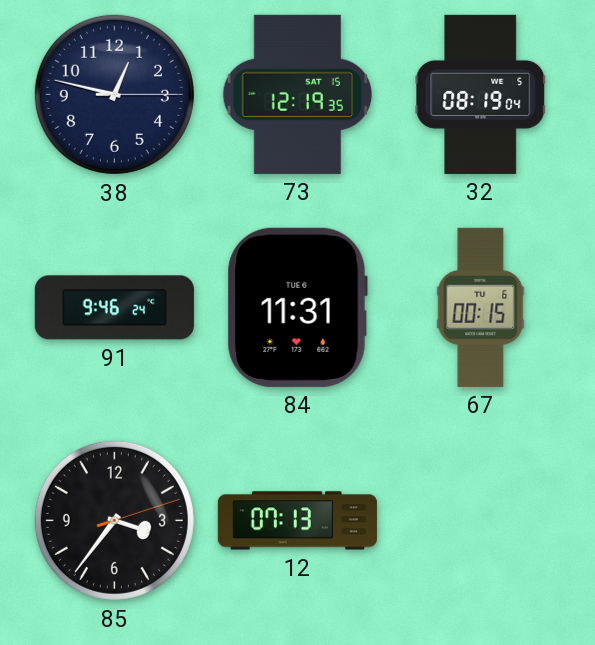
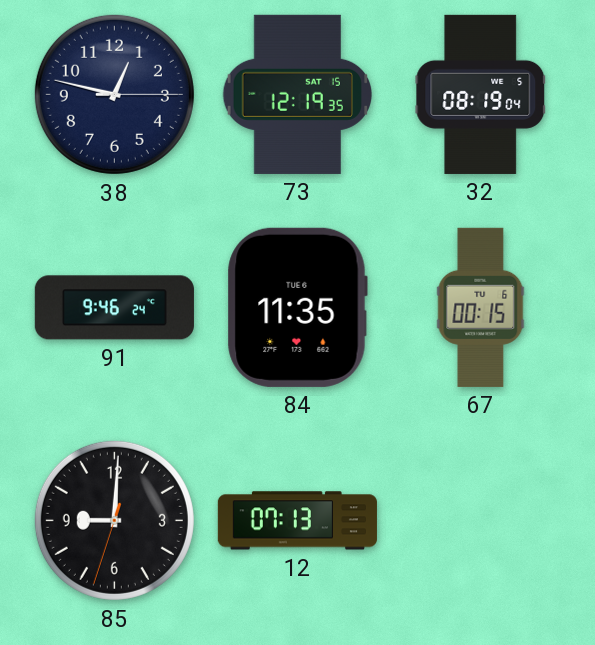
84: 11:31 -> 11:35
85: 3:36 -> 9:00
